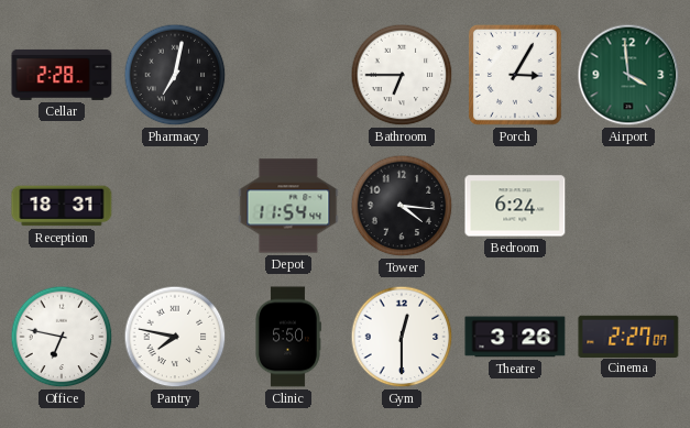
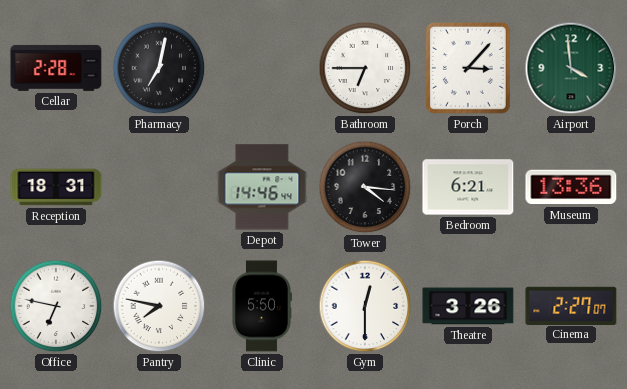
Porch: 3:05 -> 3:07
Depot: 11:54 -> 14:46
Bedroom: 6:24 -> 6:21
Museum: none -> 13:36
